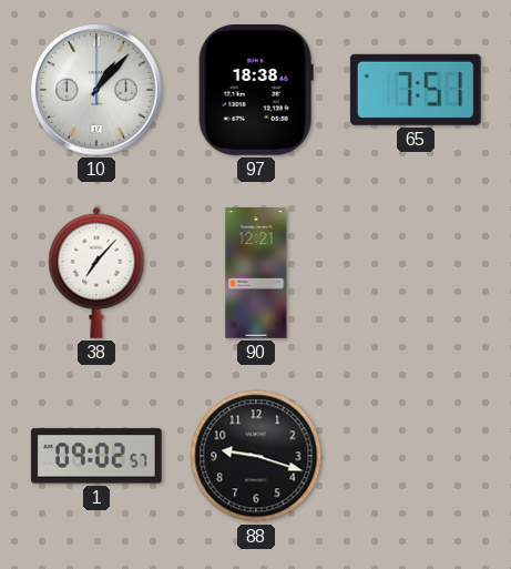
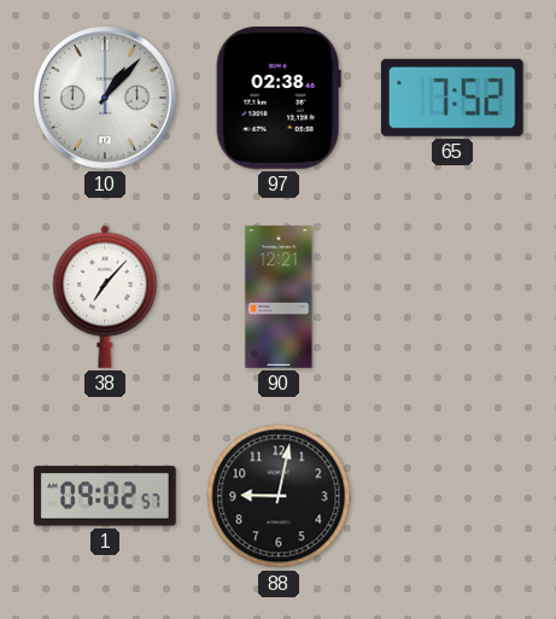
97: 18:38 -> 02:38
65: 7:51 -> 7:52
88: 9:18 -> 9:02
